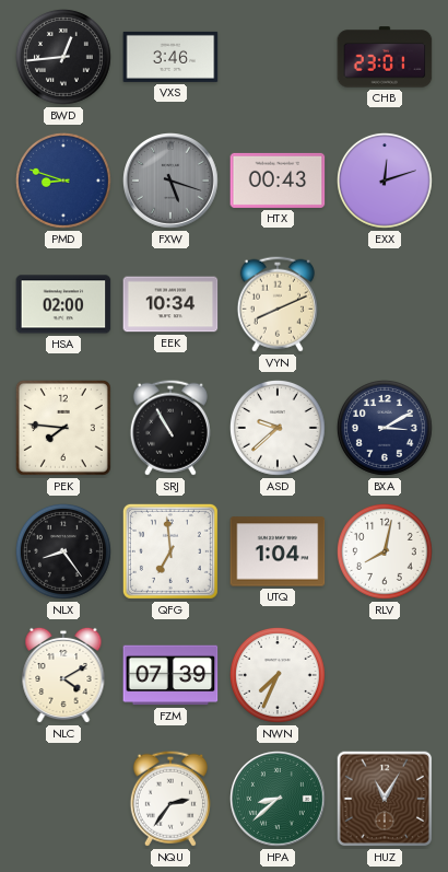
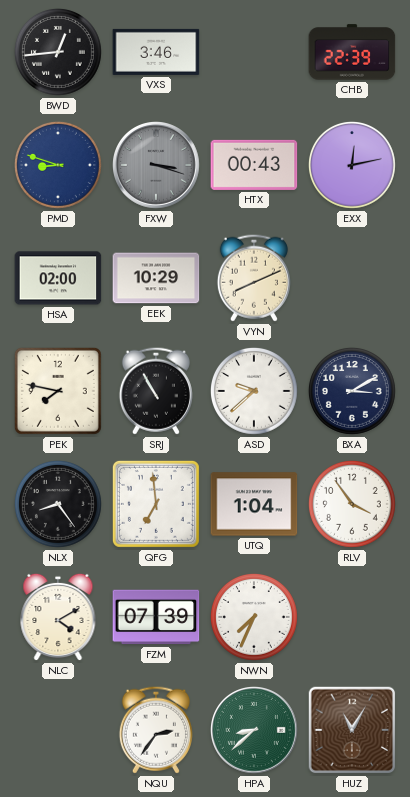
CHB: 23:01 -> 22:39
FXW: 5:18 -> 3:18
EXX: 12:12 -> 12:13
EEK: 10:34 -> 10:29
PEK: 7:46 -> 7:47
RLV: 8:02 -> 3:54
